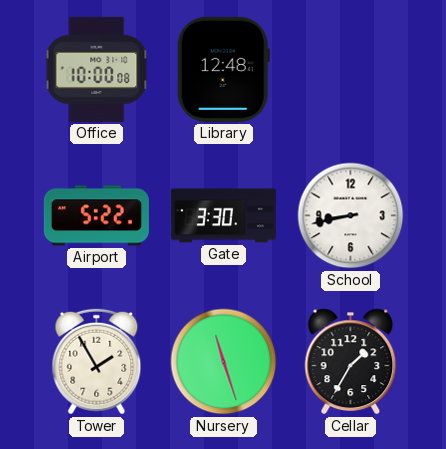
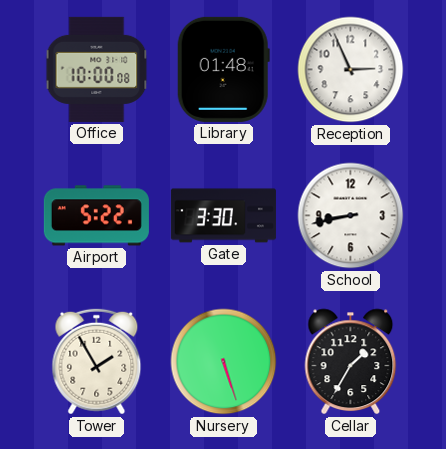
Library: 12:48 -> 01:48
Reception: none -> 2:56
Nursery: 11:27 -> 5:27
